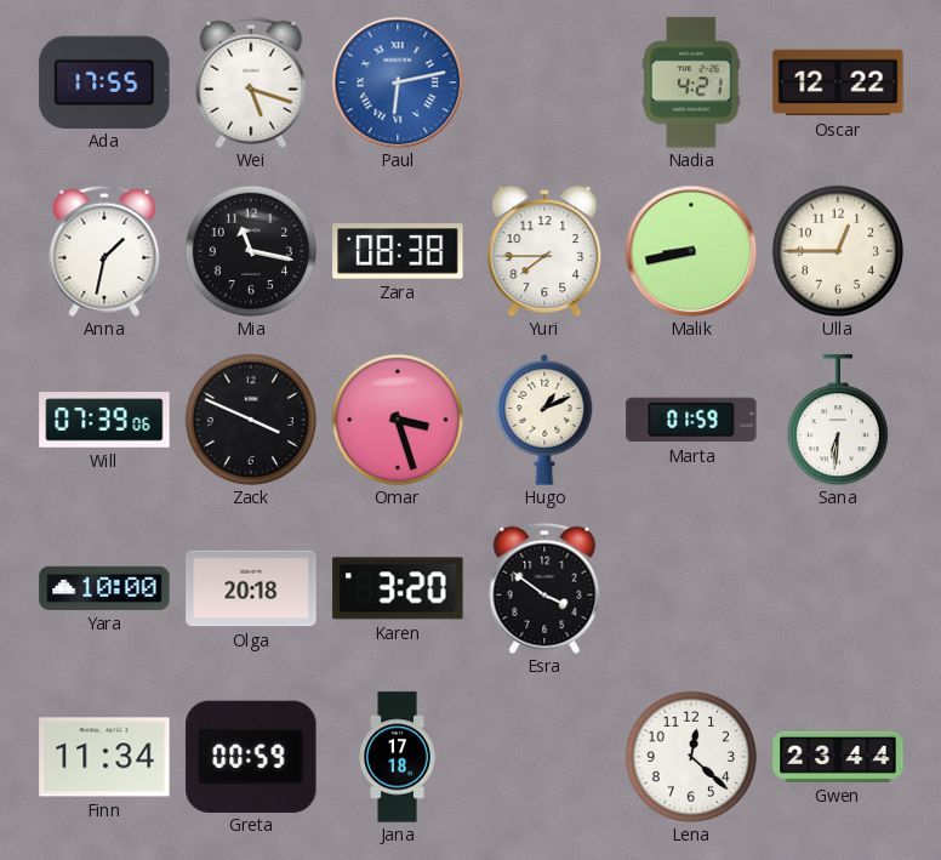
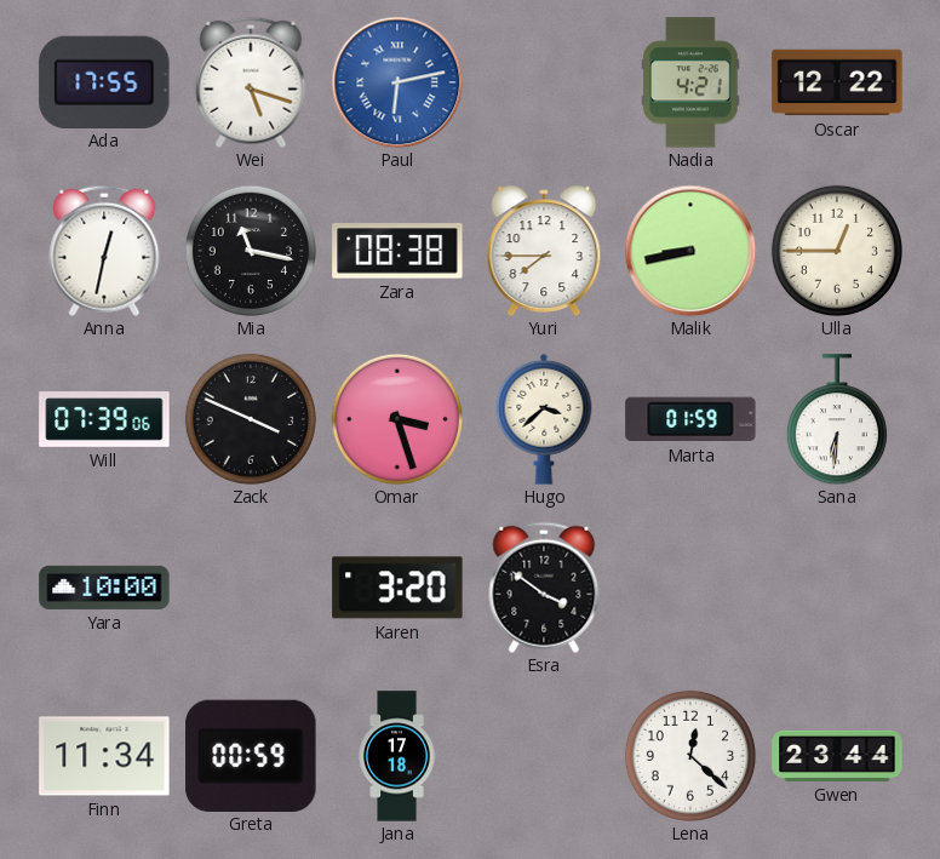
Anna: 1:32 -> 12:32
Hugo: 1:11 -> 3:38
Olga: 20:18 -> none
